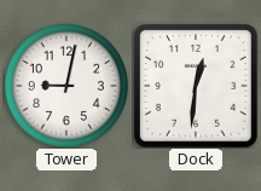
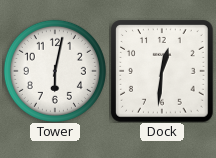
Tower: 9:02 -> 6:02
